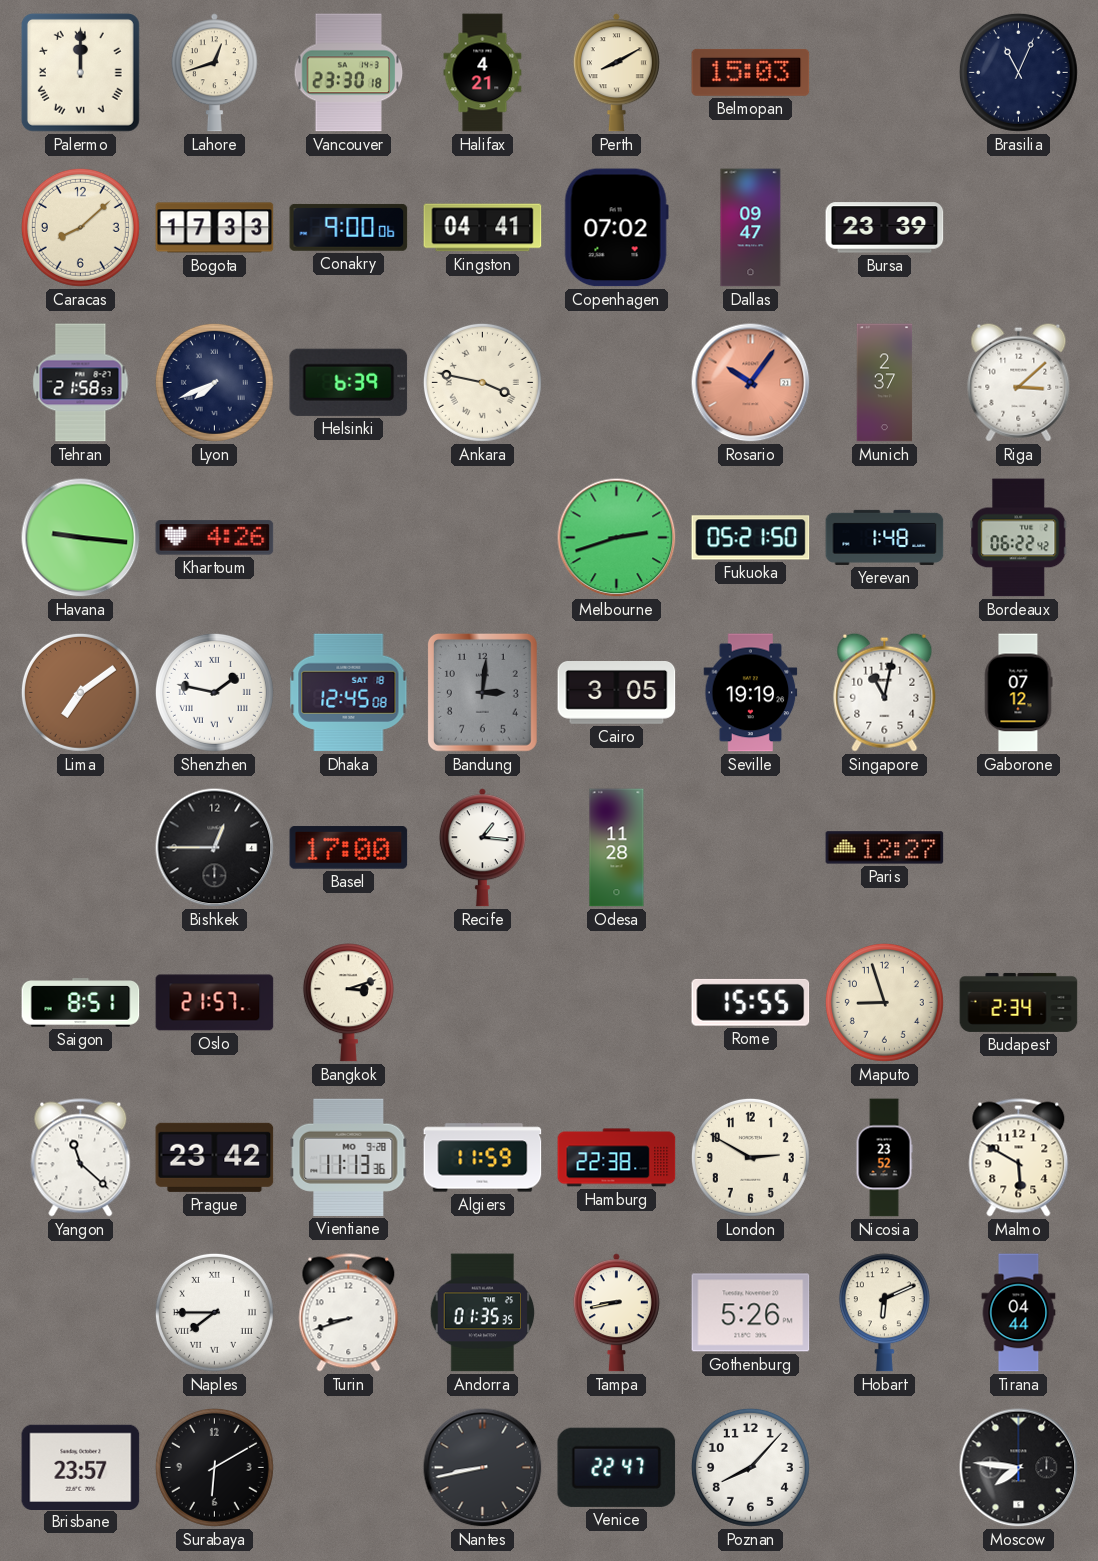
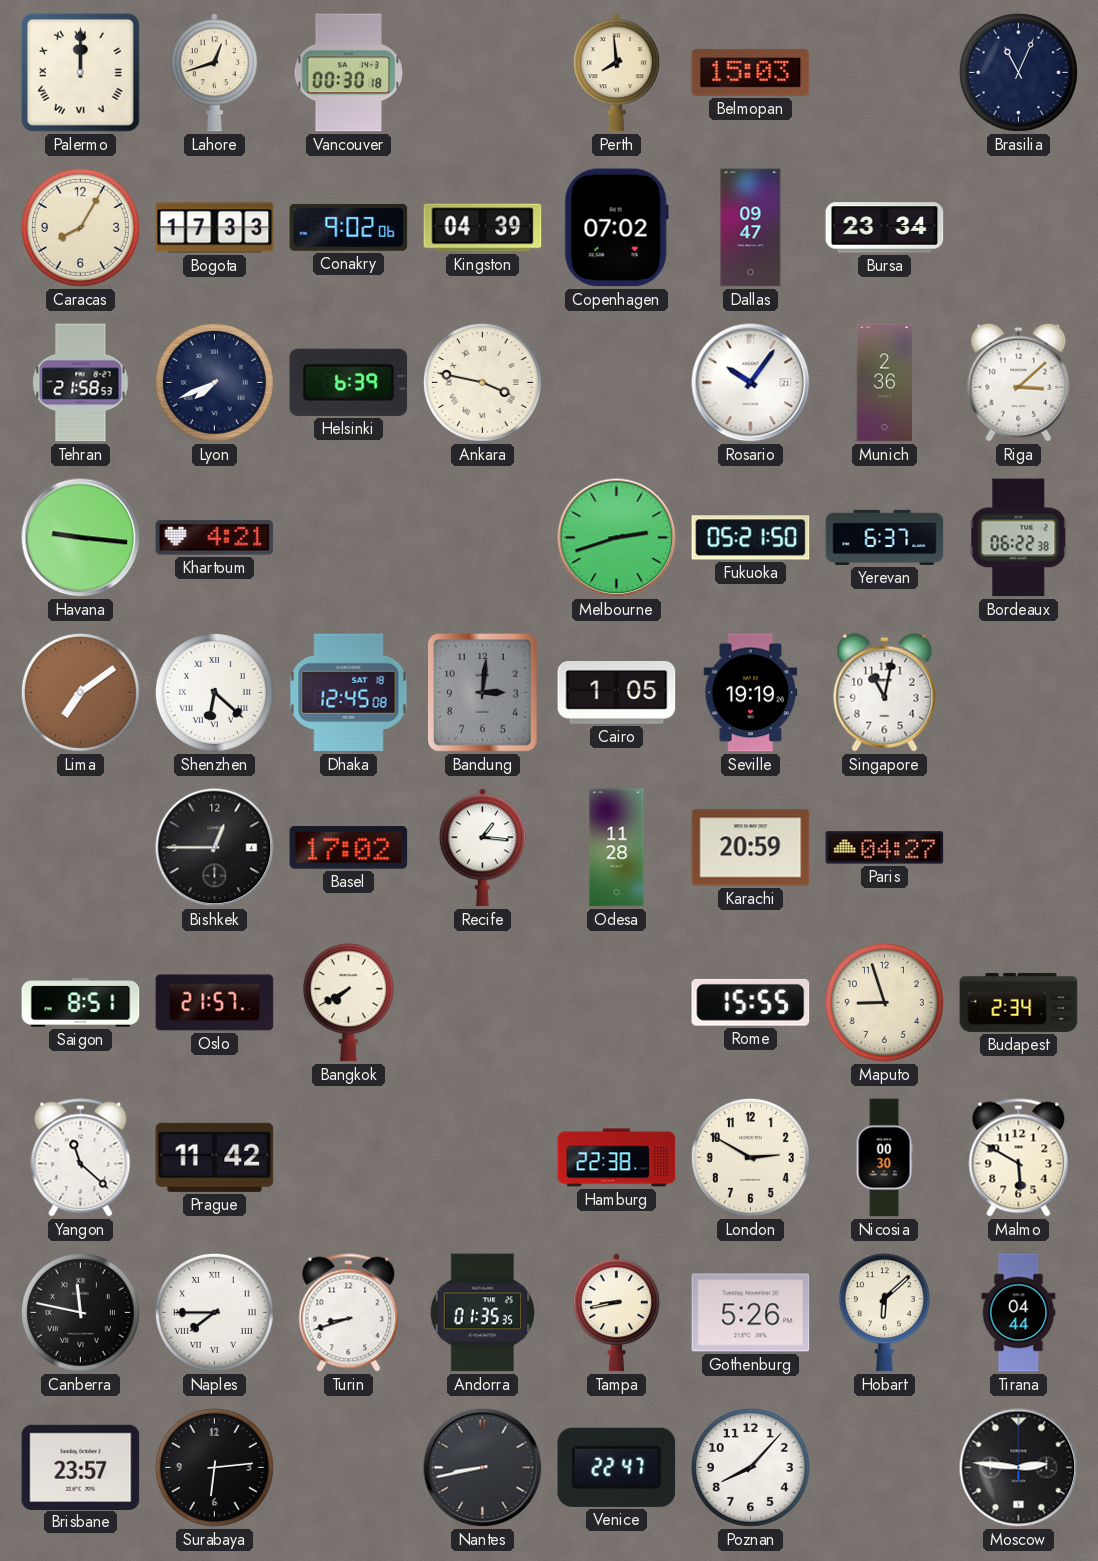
Vancouver: 23:30 -> 00:30
Halifax: 4:21 -> none
Perth: 8:10 -> 7:59
Caracas: 8:08 -> 8:05
Conakry: 9:00 -> 9:02
Kingston: 04:41 -> 04:39
Bursa: 23:39 -> 23:34
Rosario dial: salmon -> white
Munich: 2:37 -> 2:36
Khartoum: 4:26 -> 4:21
Yerevan: 1:48 -> 6:37
Bordeaux: 06:22:42 -> 06:22:38
Shenzhen: 1:47 -> 6:22
Cairo: 3:05 -> 1:05
Gaborone: 07:12 -> none
Basel: 17:00 -> 17:02
Karachi: none -> 20:59
Paris: 12:27 -> 04:27
Bangkok: 3:12 -> 7:40
Prague: 23:42 -> 11:42
Vientiane: 11:13 -> none
Algiers: 11:59 -> none
Nicosia: 23:52 -> 00:30
Canberra: none -> 11:47
Hobart: 6:11 -> 6:08
Surabaya: 6:10 -> 6:14
Moscow: 7:46 -> 2:46
